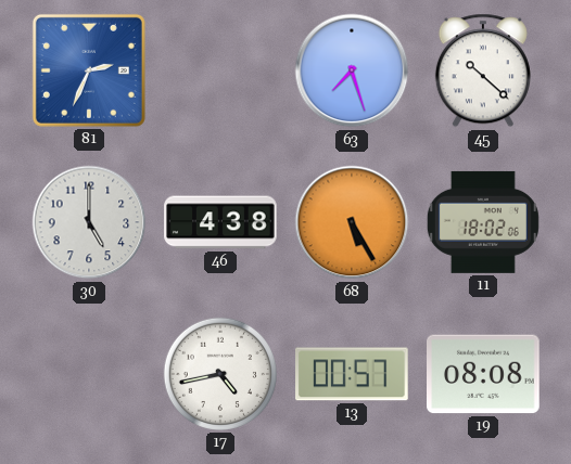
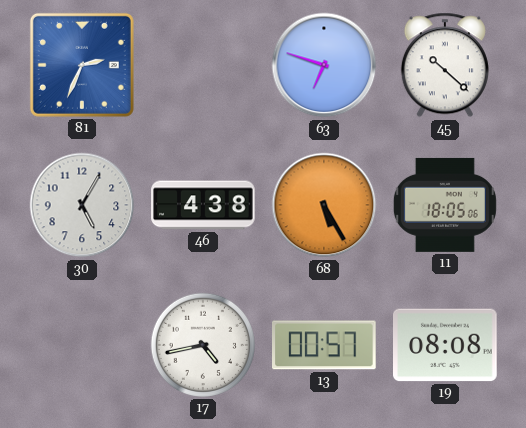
63: 7:27 -> 6:48
30: 5:00 -> 5:05
11: 18:02 -> 18:05
